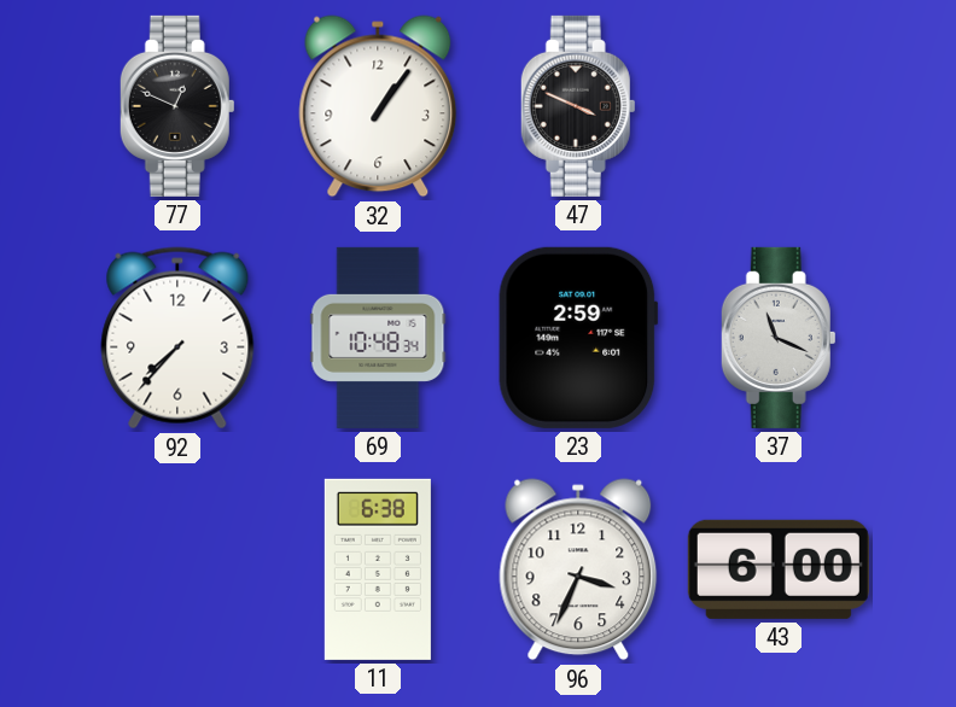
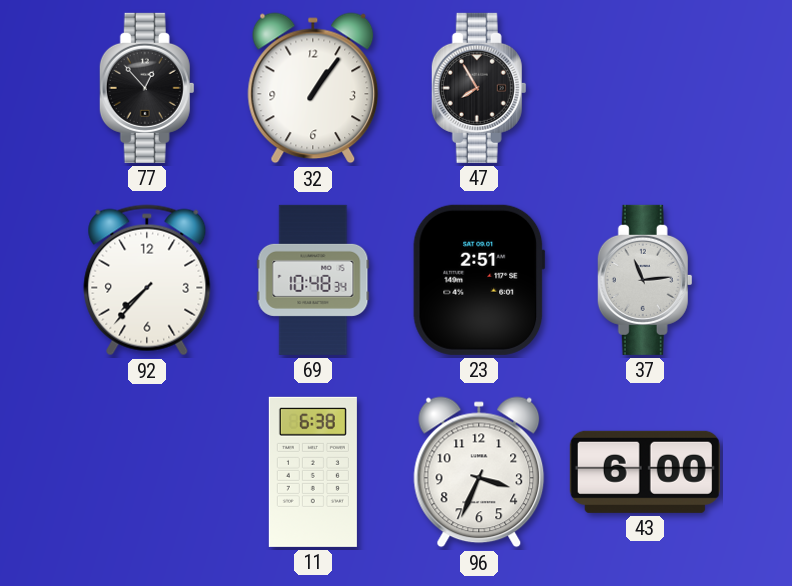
77: 12:49 -> 12:53
47: 3:49 -> 7:55
23: 2:59 -> 2:51
37: 11:19 -> 11:14
